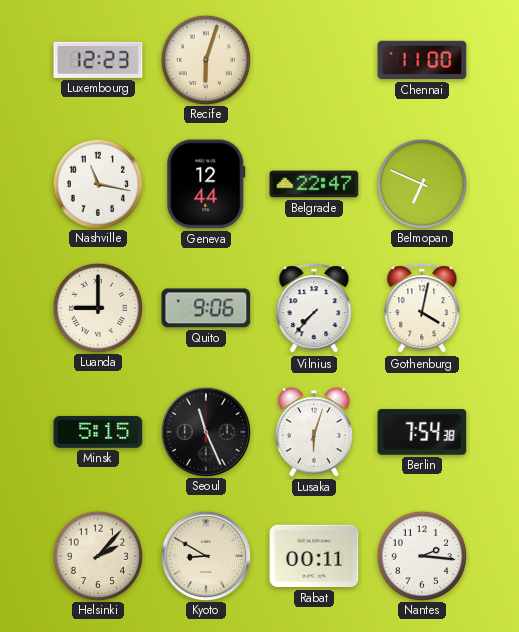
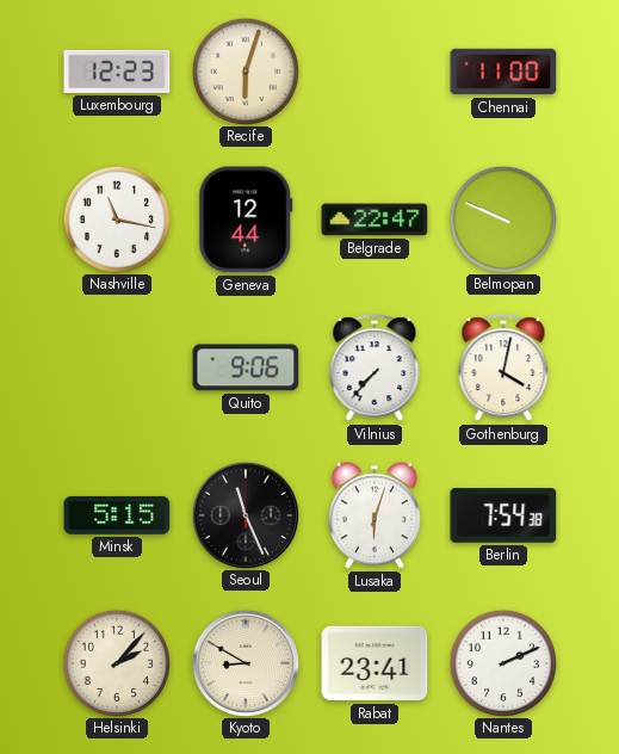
Belmopan: 6:49 -> 9:49
Luanda: 9:00 -> none
Rabat: 00:11 -> 23:41
Nantes: 2:16 -> 2:11
